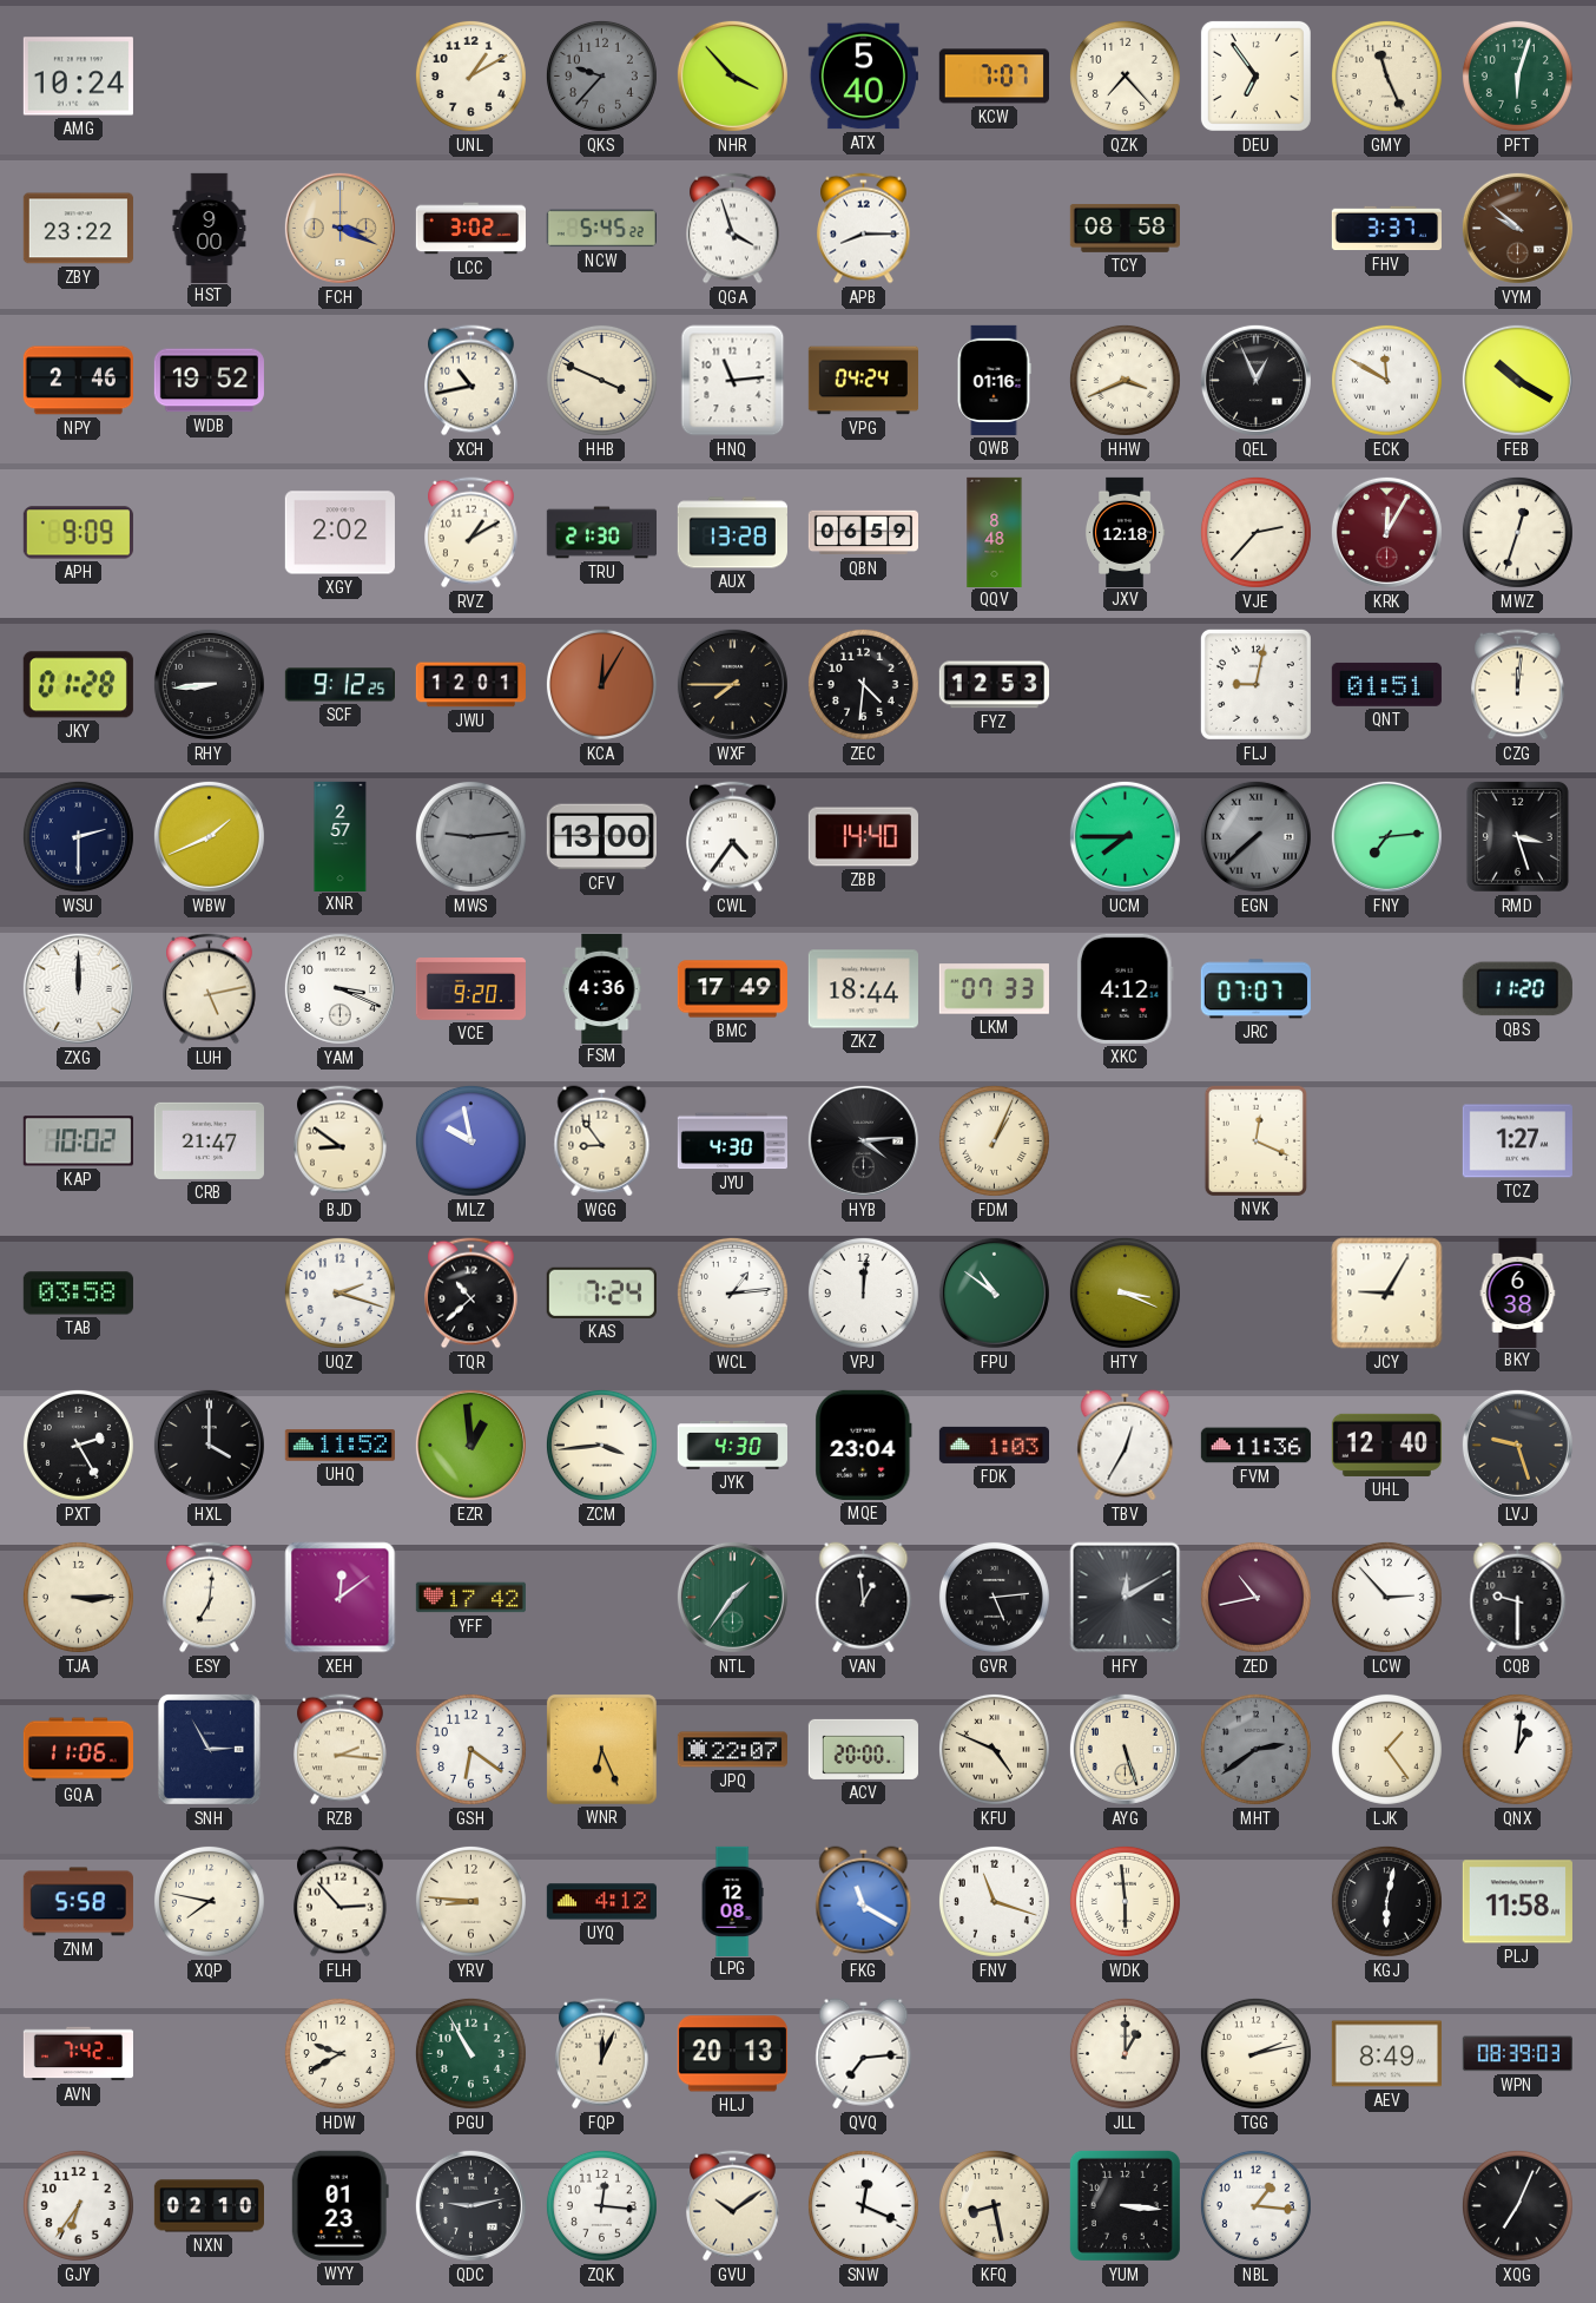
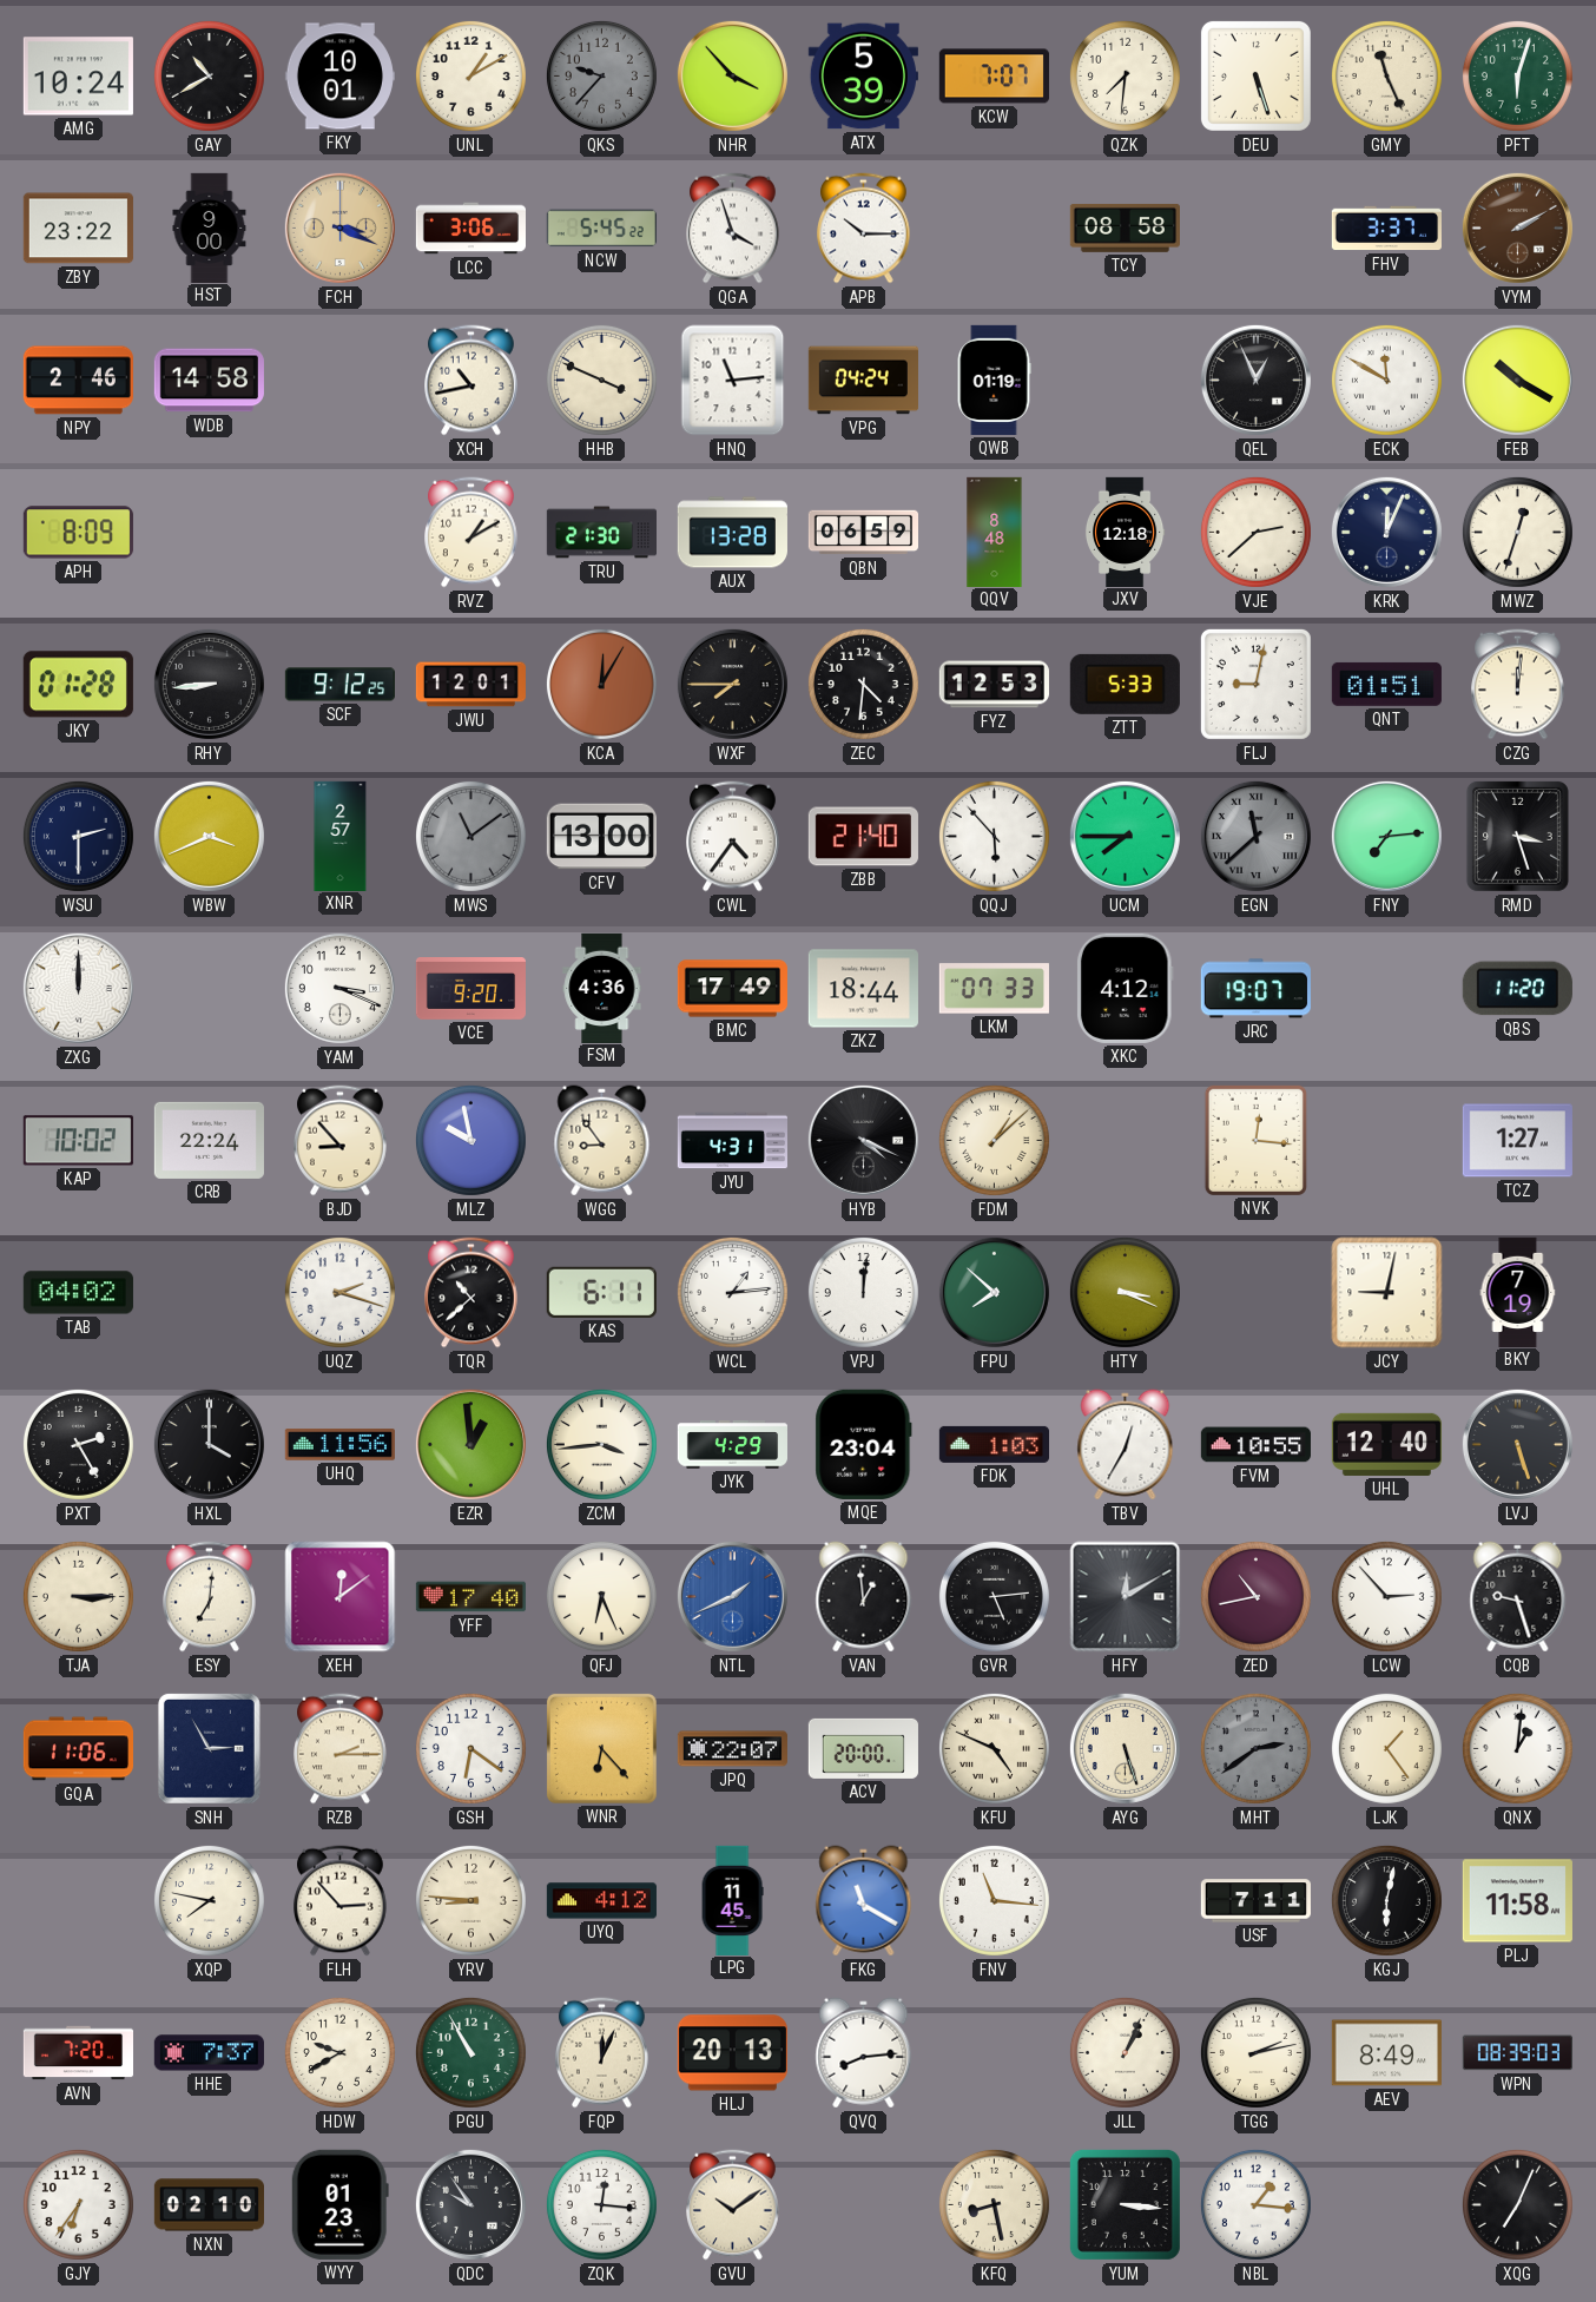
GAY: none -> 10:40
FKY: none -> 10:01
ATX: 5:40 -> 5:39
QZK: 7:23 -> 7:31
DEU: 6:54 -> 5:27
LCC: 3:02 -> 3:06
APB: 8:15 -> 10:15
VYM: 9:52 -> 2:10
WDB: 19:52 -> 14:58
QWB: 01:16 -> 01:19
HHW: 3:41 -> none
APH: 9:09 -> 8:09
XGY: 2:02 -> none
VJE: 2:37 -> 2:38
KRK: 12:05 -> 12:04
KRK dial: burgundy -> navy
ZTT: none -> 5:33
WBW: 1:41 -> 3:41
MWS: 9:14 -> 11:09
ZBB: 14:40 -> 21:40
QQJ: none -> 5:53
EGN: 7:38 -> 11:38
LUH: 5:13 -> none
JRC: 07:07 -> 19:07
CRB: 21:47 -> 22:24
BJD: 8:51 -> 8:53
JYU: 4:30 -> 4:31
HYB: 4:14 -> 4:19
FDM: 1:04 -> 1:08
NVK: 12:19 -> 12:16
TAB: 03:58 -> 04:02
KAS: 7:24 -> 6:11
FPU: 10:51 -> 7:52
JCY: 9:05 -> 9:02
BKY: 6:38 -> 7:19
UHQ: 11:52 -> 11:56
JYK: 4:30 -> 4:29
FVM: 11:36 -> 10:55
LVJ: 9:27 -> 5:27
YFF: 17:42 -> 17:40
QFJ: none -> 6:26
NTL: 1:36 -> 1:41
NTL dial: green -> blue
CQB: 9:30 -> 9:27
RZB: 2:16 -> 2:15
WNR: 6:26 -> 6:23
ZNM: 5:58 -> none
LPG: 12:08 -> 11:45
FNV: 11:18 -> 11:16
WDK: 5:59 -> none
USF: none -> 7:11
AVN: 7:42 -> 7:20
HHE: none -> 7:37
QVQ: 7:14 -> 8:14
JLL: 1:00 -> 1:04
QDC: 9:13 -> 9:54
SNW: 12:19 -> none
